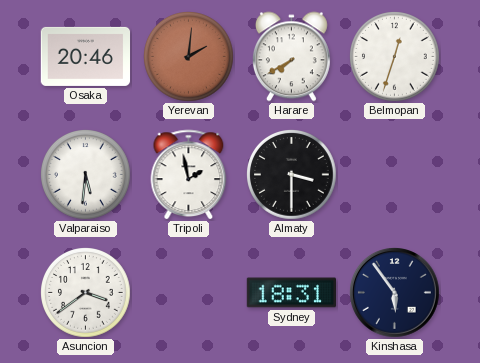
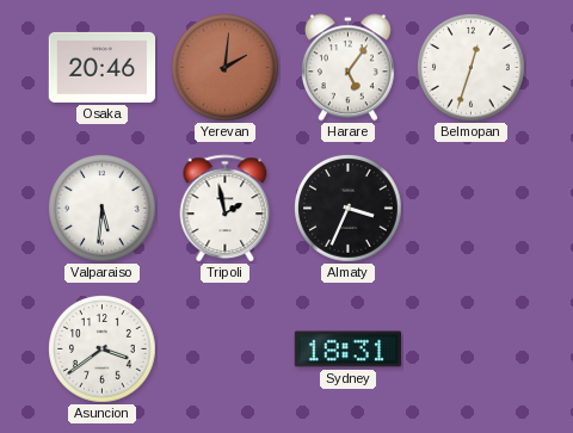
Harare: 7:40 -> 5:06
Almaty: 3:30 -> 3:34
Kinshasa: 5:54 -> none
